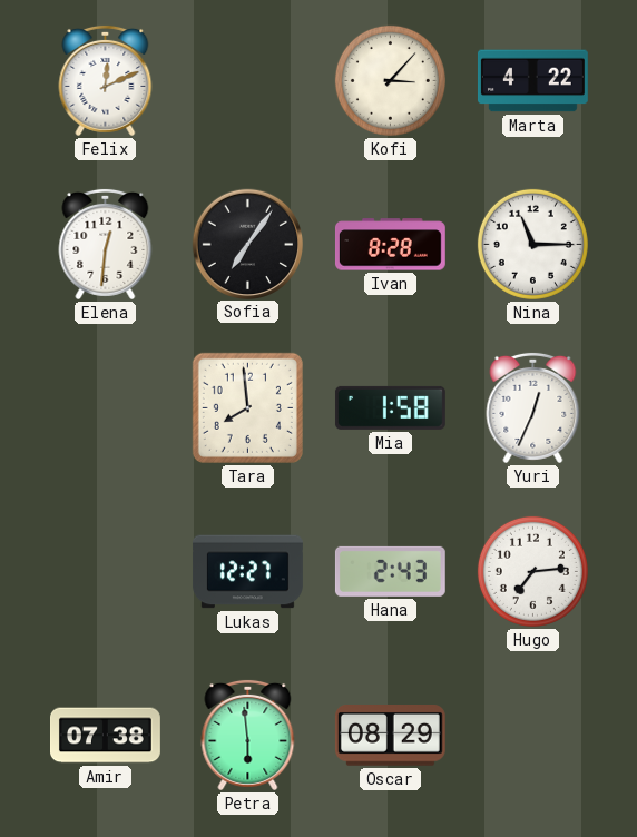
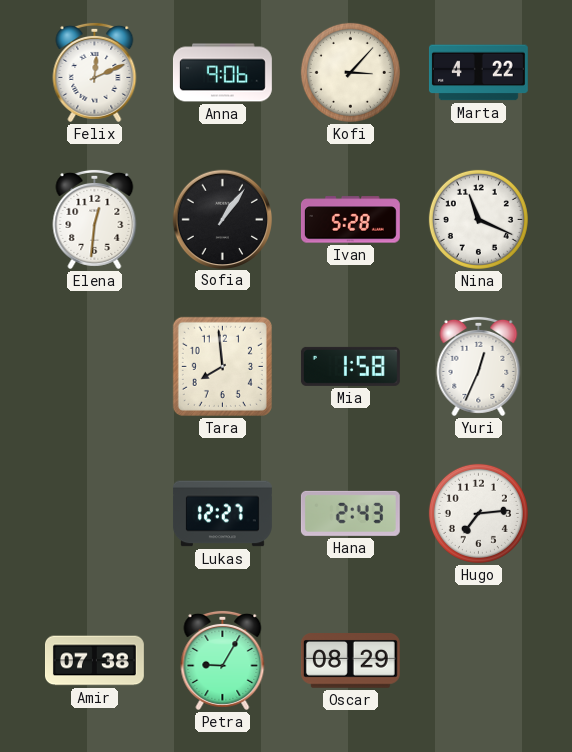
Anna: none -> 9:06
Sofia: 7:06 -> 1:06
Ivan: 8:28 -> 5:28
Nina: 11:15 -> 11:19
Petra: 5:59 -> 9:05
